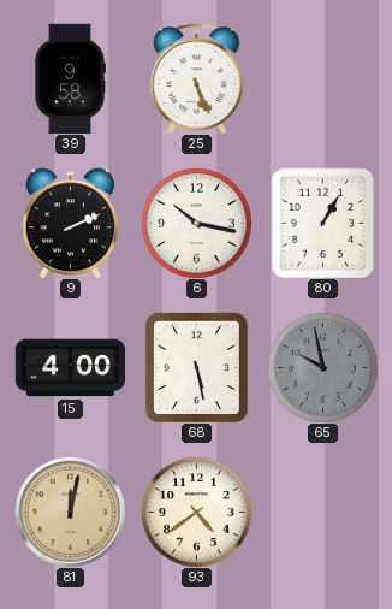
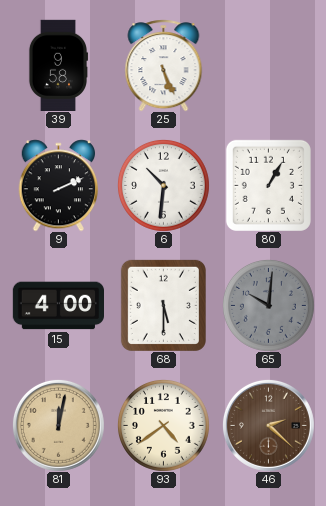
6: 10:17 -> 10:31
68: 5:28 -> 5:30
65: 9:58 -> 10:01
46: none -> 2:22
